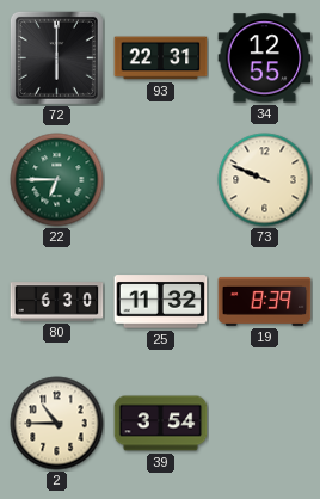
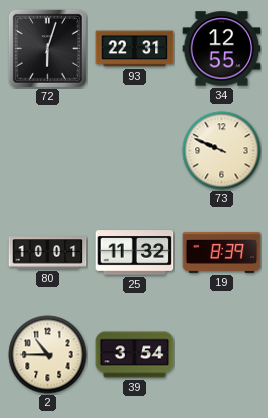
72: 6:00 -> 6:03
22: 6:45 -> none
80: 6:30 -> 10:01
